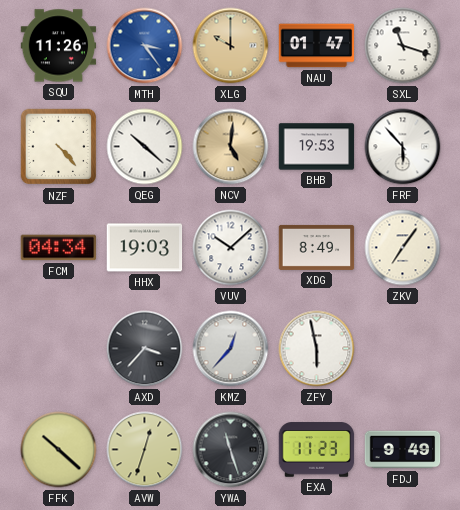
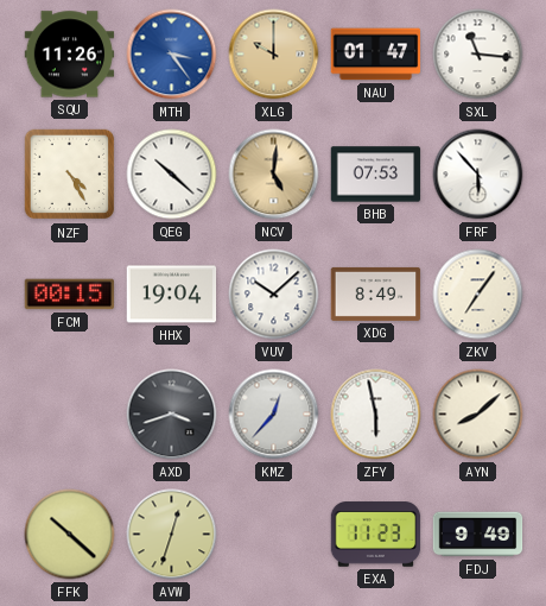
SXL: 11:18 -> 11:16
NZF: 4:23 -> 4:25
BHB: 19:53 -> 07:53
FCM: 04:34 -> 00:15
HHX: 19:03 -> 19:04
AXD: 3:37 -> 3:42
AYN: none -> 8:08
YWA: 11:27 -> none
